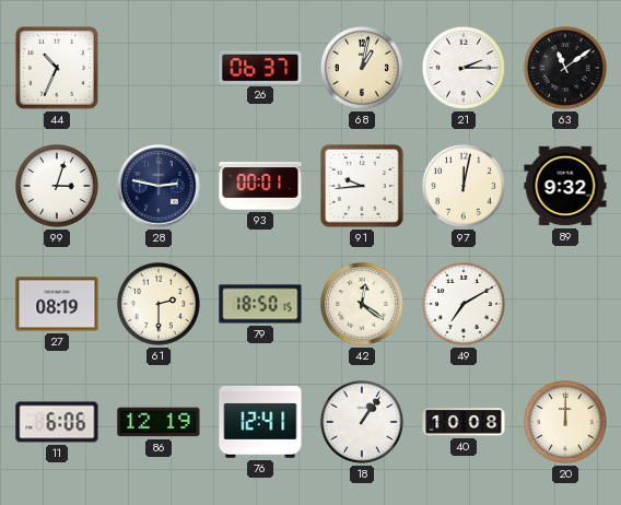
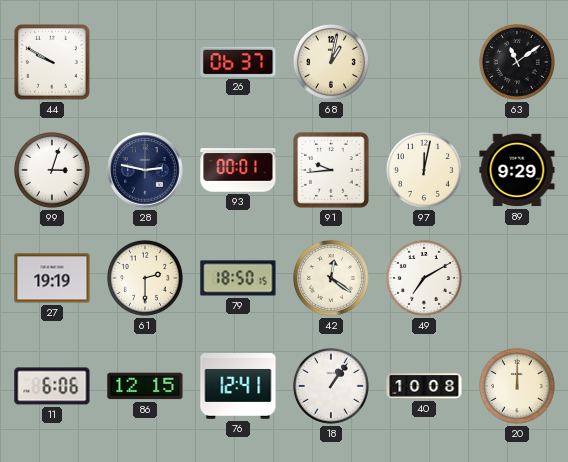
44: 10:34 -> 9:50
21: 2:15 -> none
89: 9:32 -> 9:29
27: 08:19 -> 19:19
86: 12:19 -> 12:15
